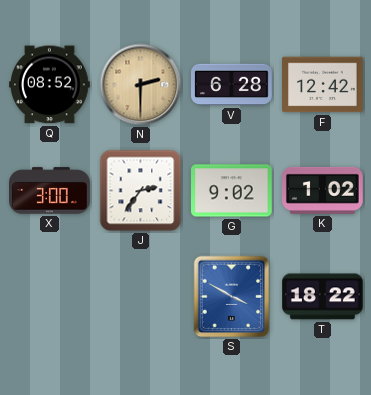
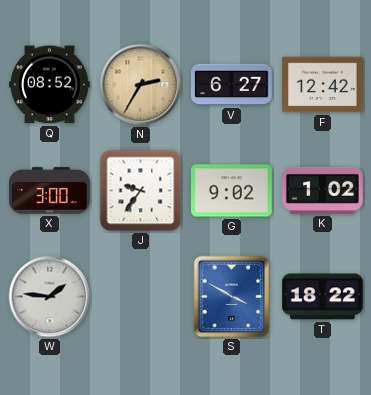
N: 2:30 -> 2:35
V: 6:28 -> 6:27
J: 2:36 -> 9:36
W: none -> 1:46
